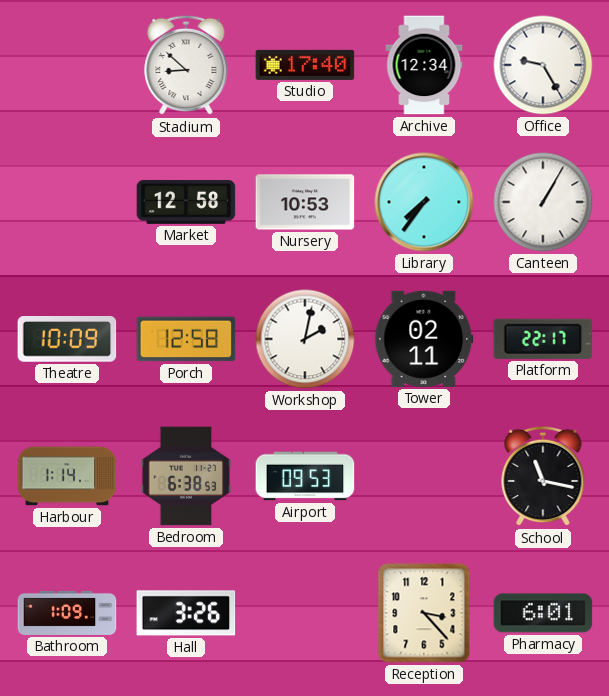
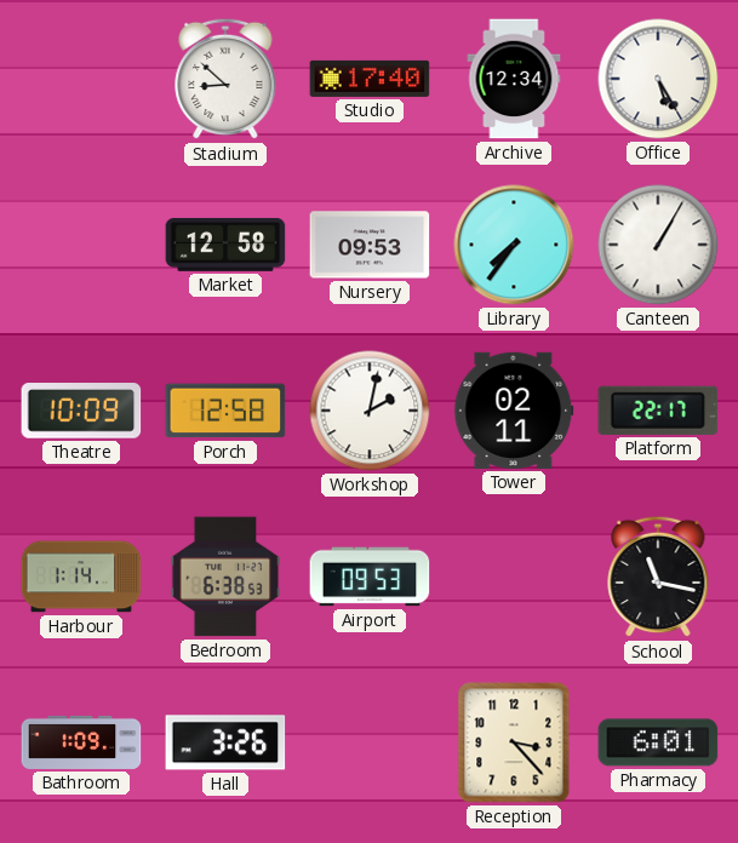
Office: 9:25 -> 5:25
Nursery: 10:53 -> 09:53
